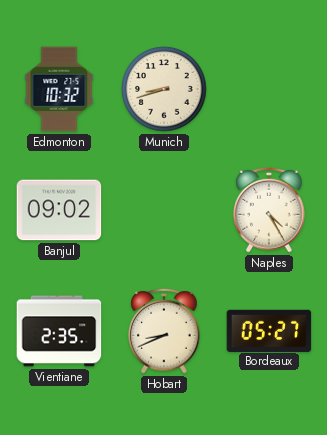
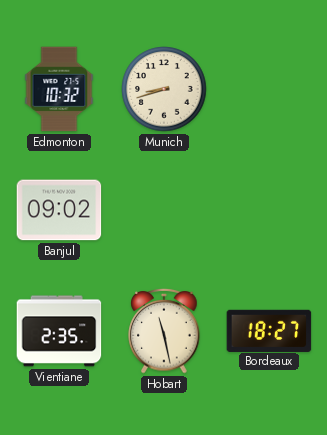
Naples: 4:25 -> none
Hobart: 8:41 -> 11:28
Bordeaux: 05:27 -> 18:27
